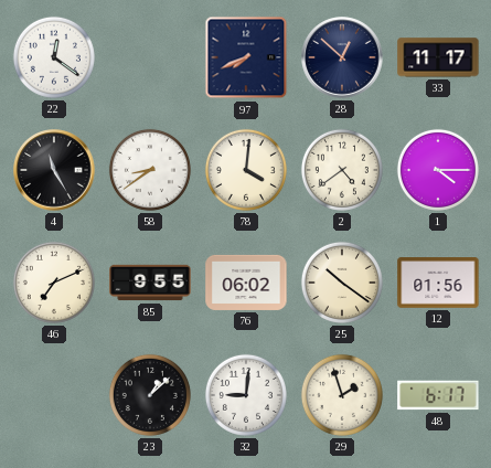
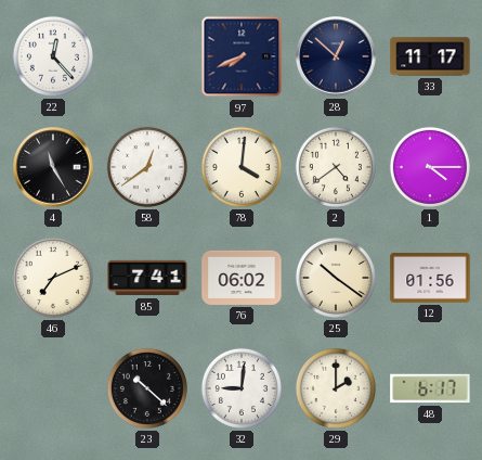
22: 12:21 -> 12:23
58: 8:39 -> 12:39
85: 9:55 -> 7:41
23: 1:08 -> 10:22
29: 1:57 -> 2:00
